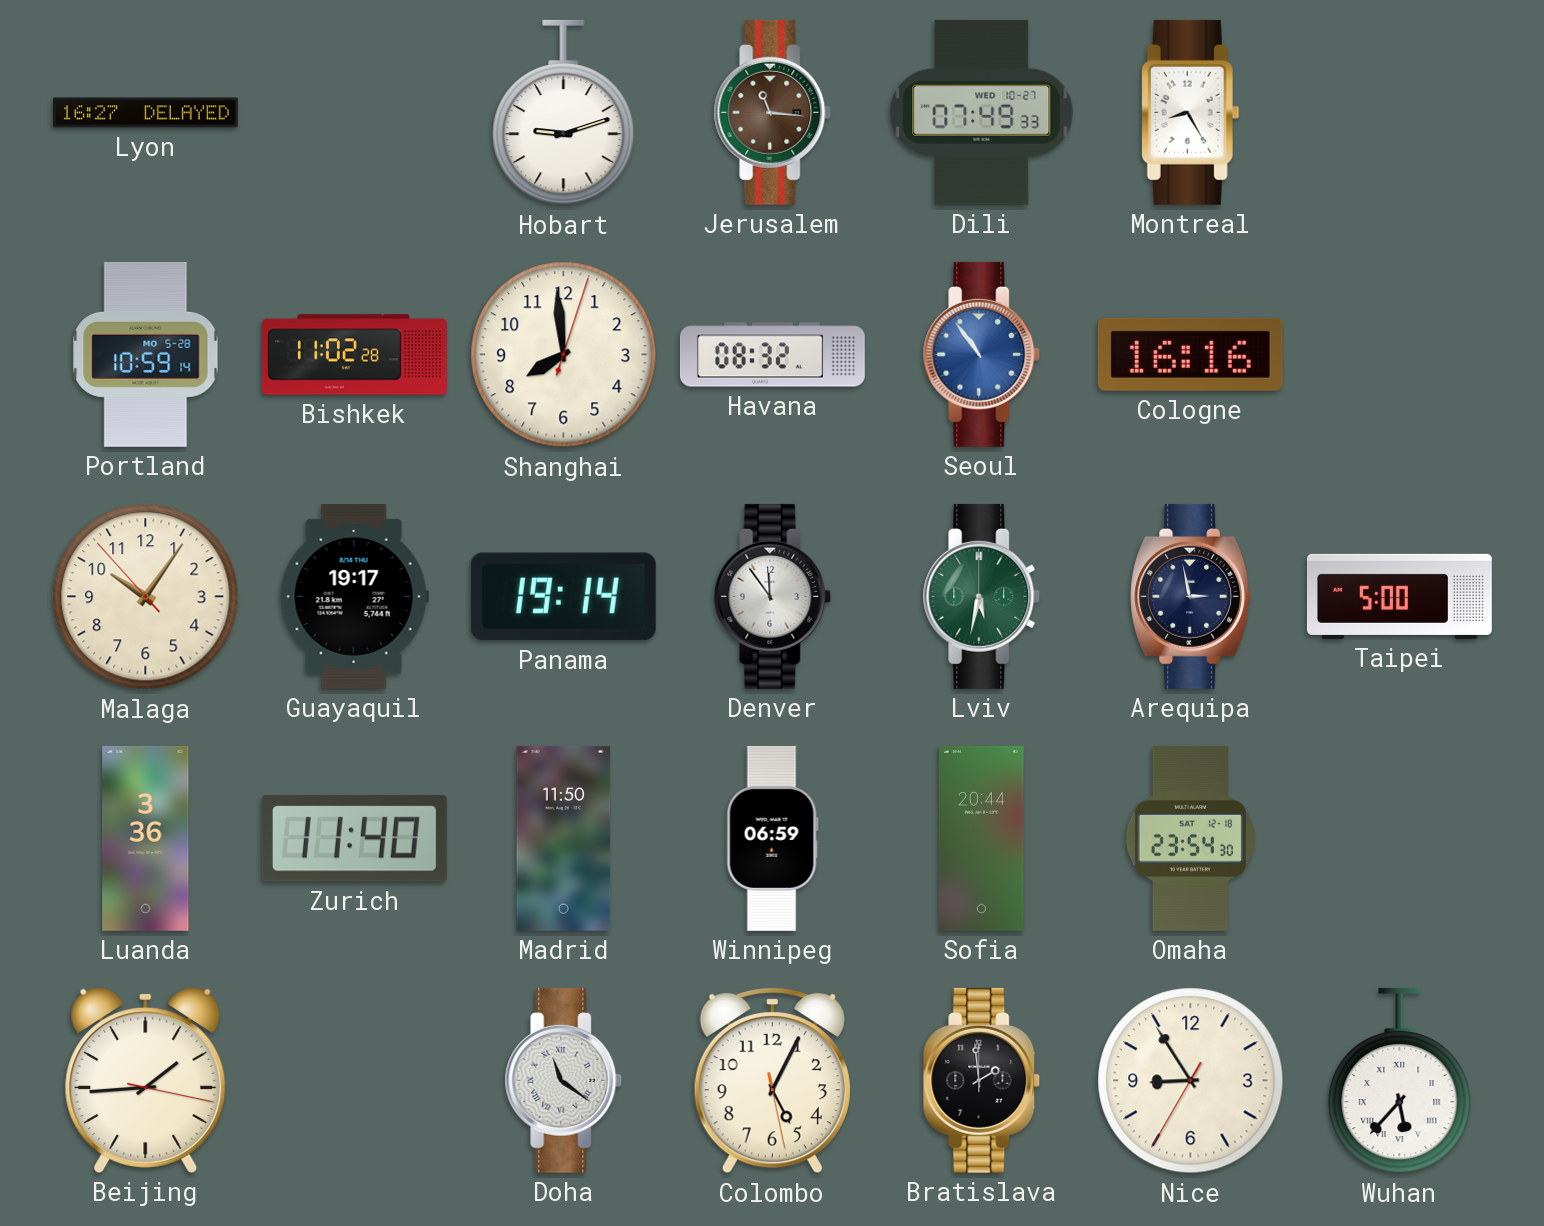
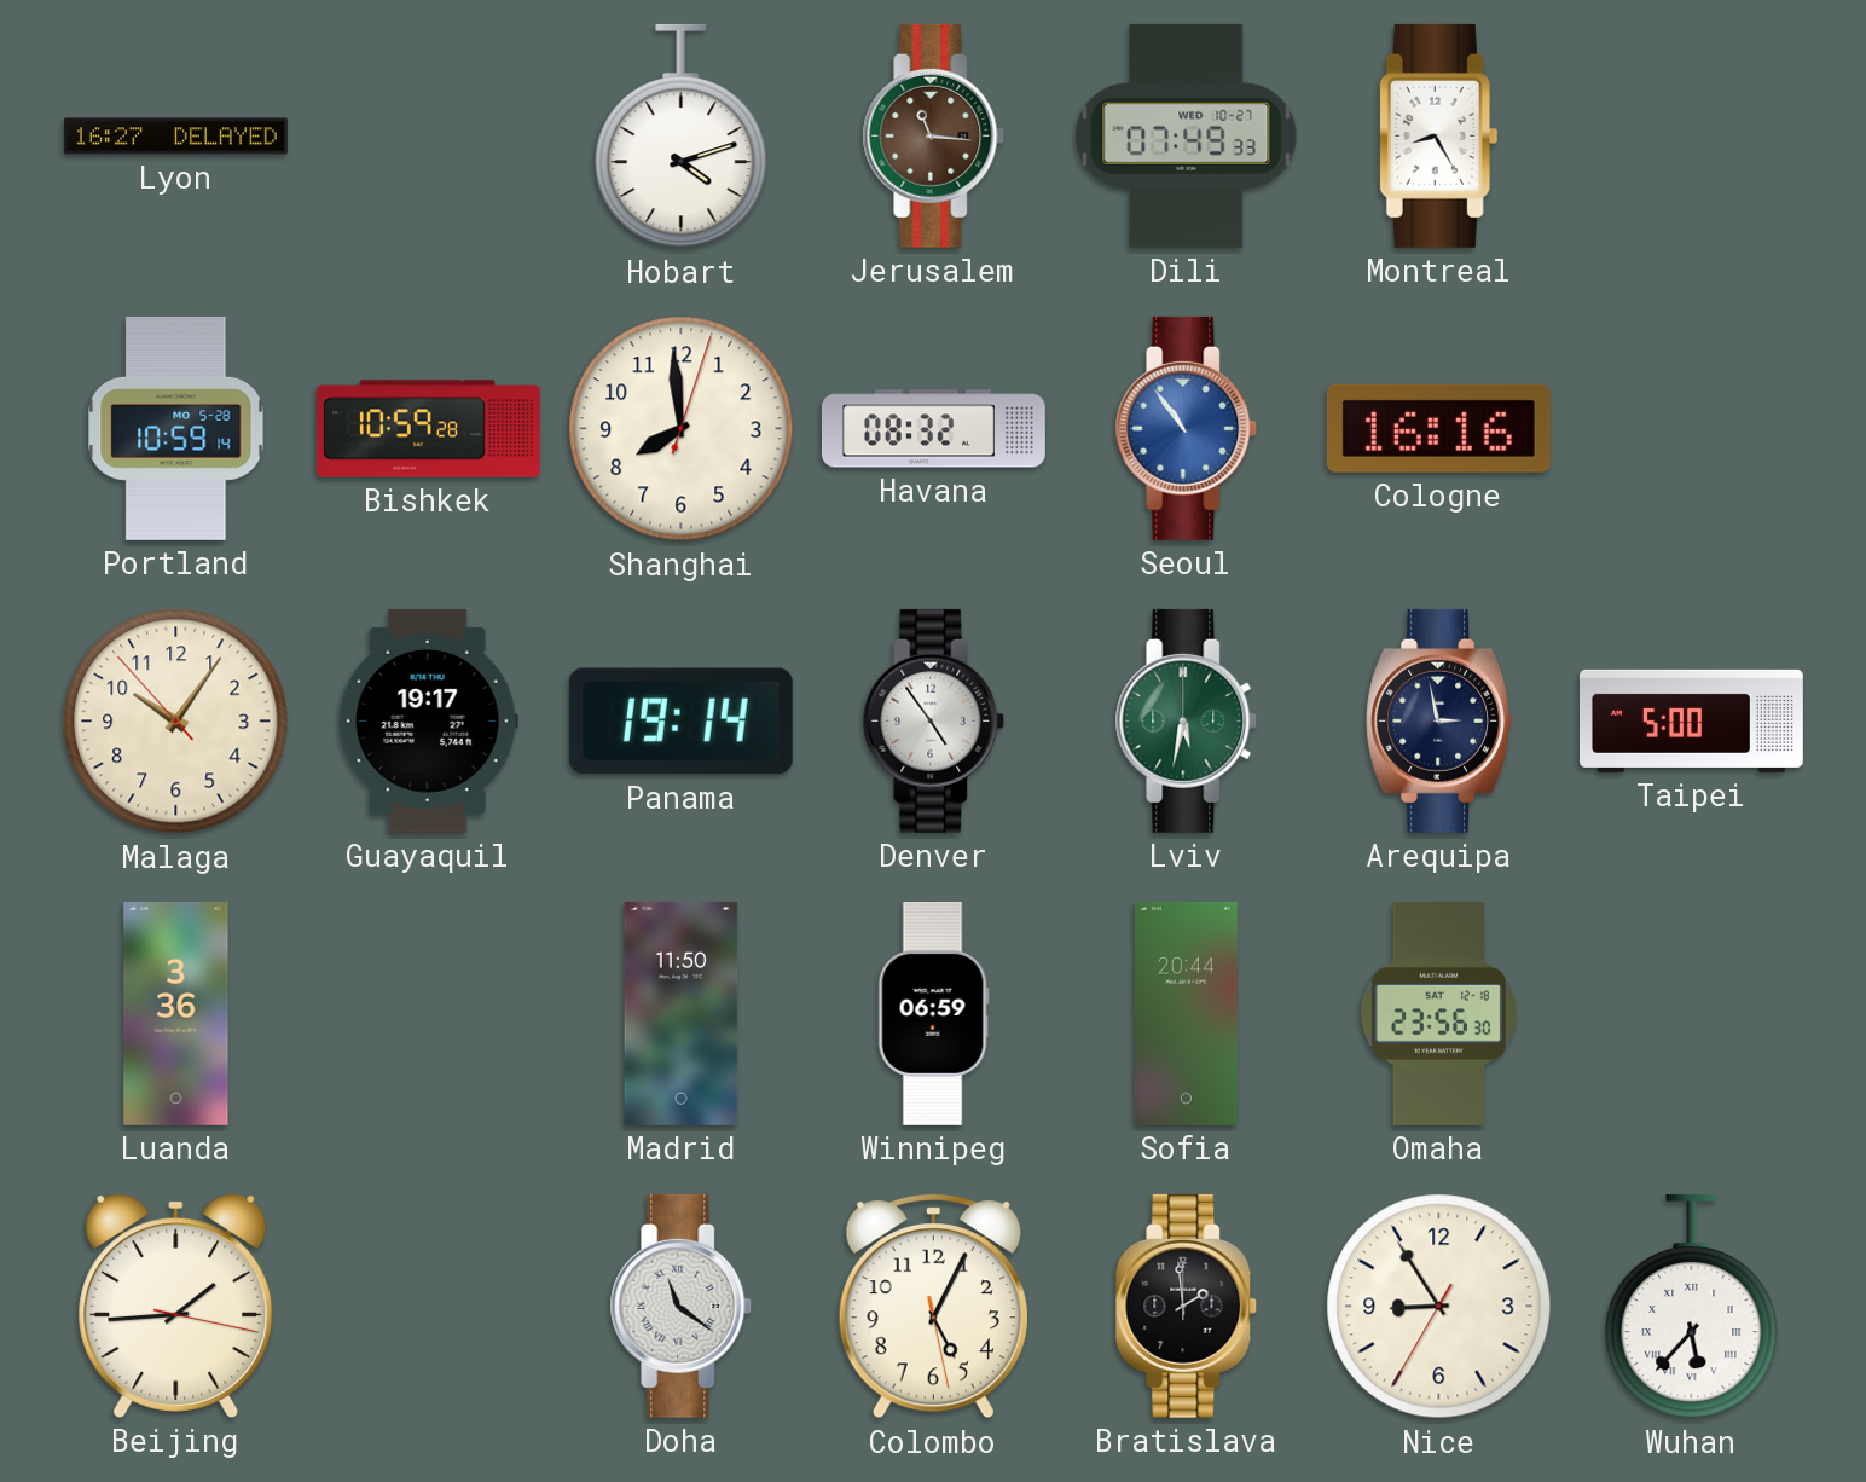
Hobart: 9:12 -> 4:12
Bishkek: 11:02 -> 10:59
Denver: 11:54 -> 4:54
Zurich: 11:40 -> none
Omaha: 23:54 -> 23:56
